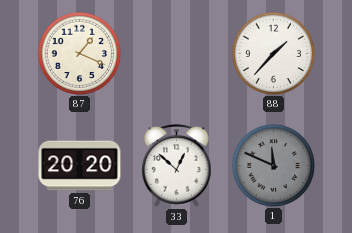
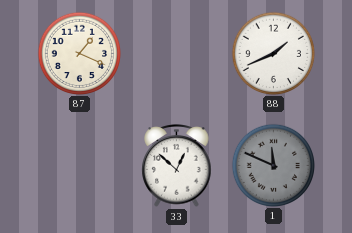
88: 1:37 -> 1:41
76: 20:20 -> none
